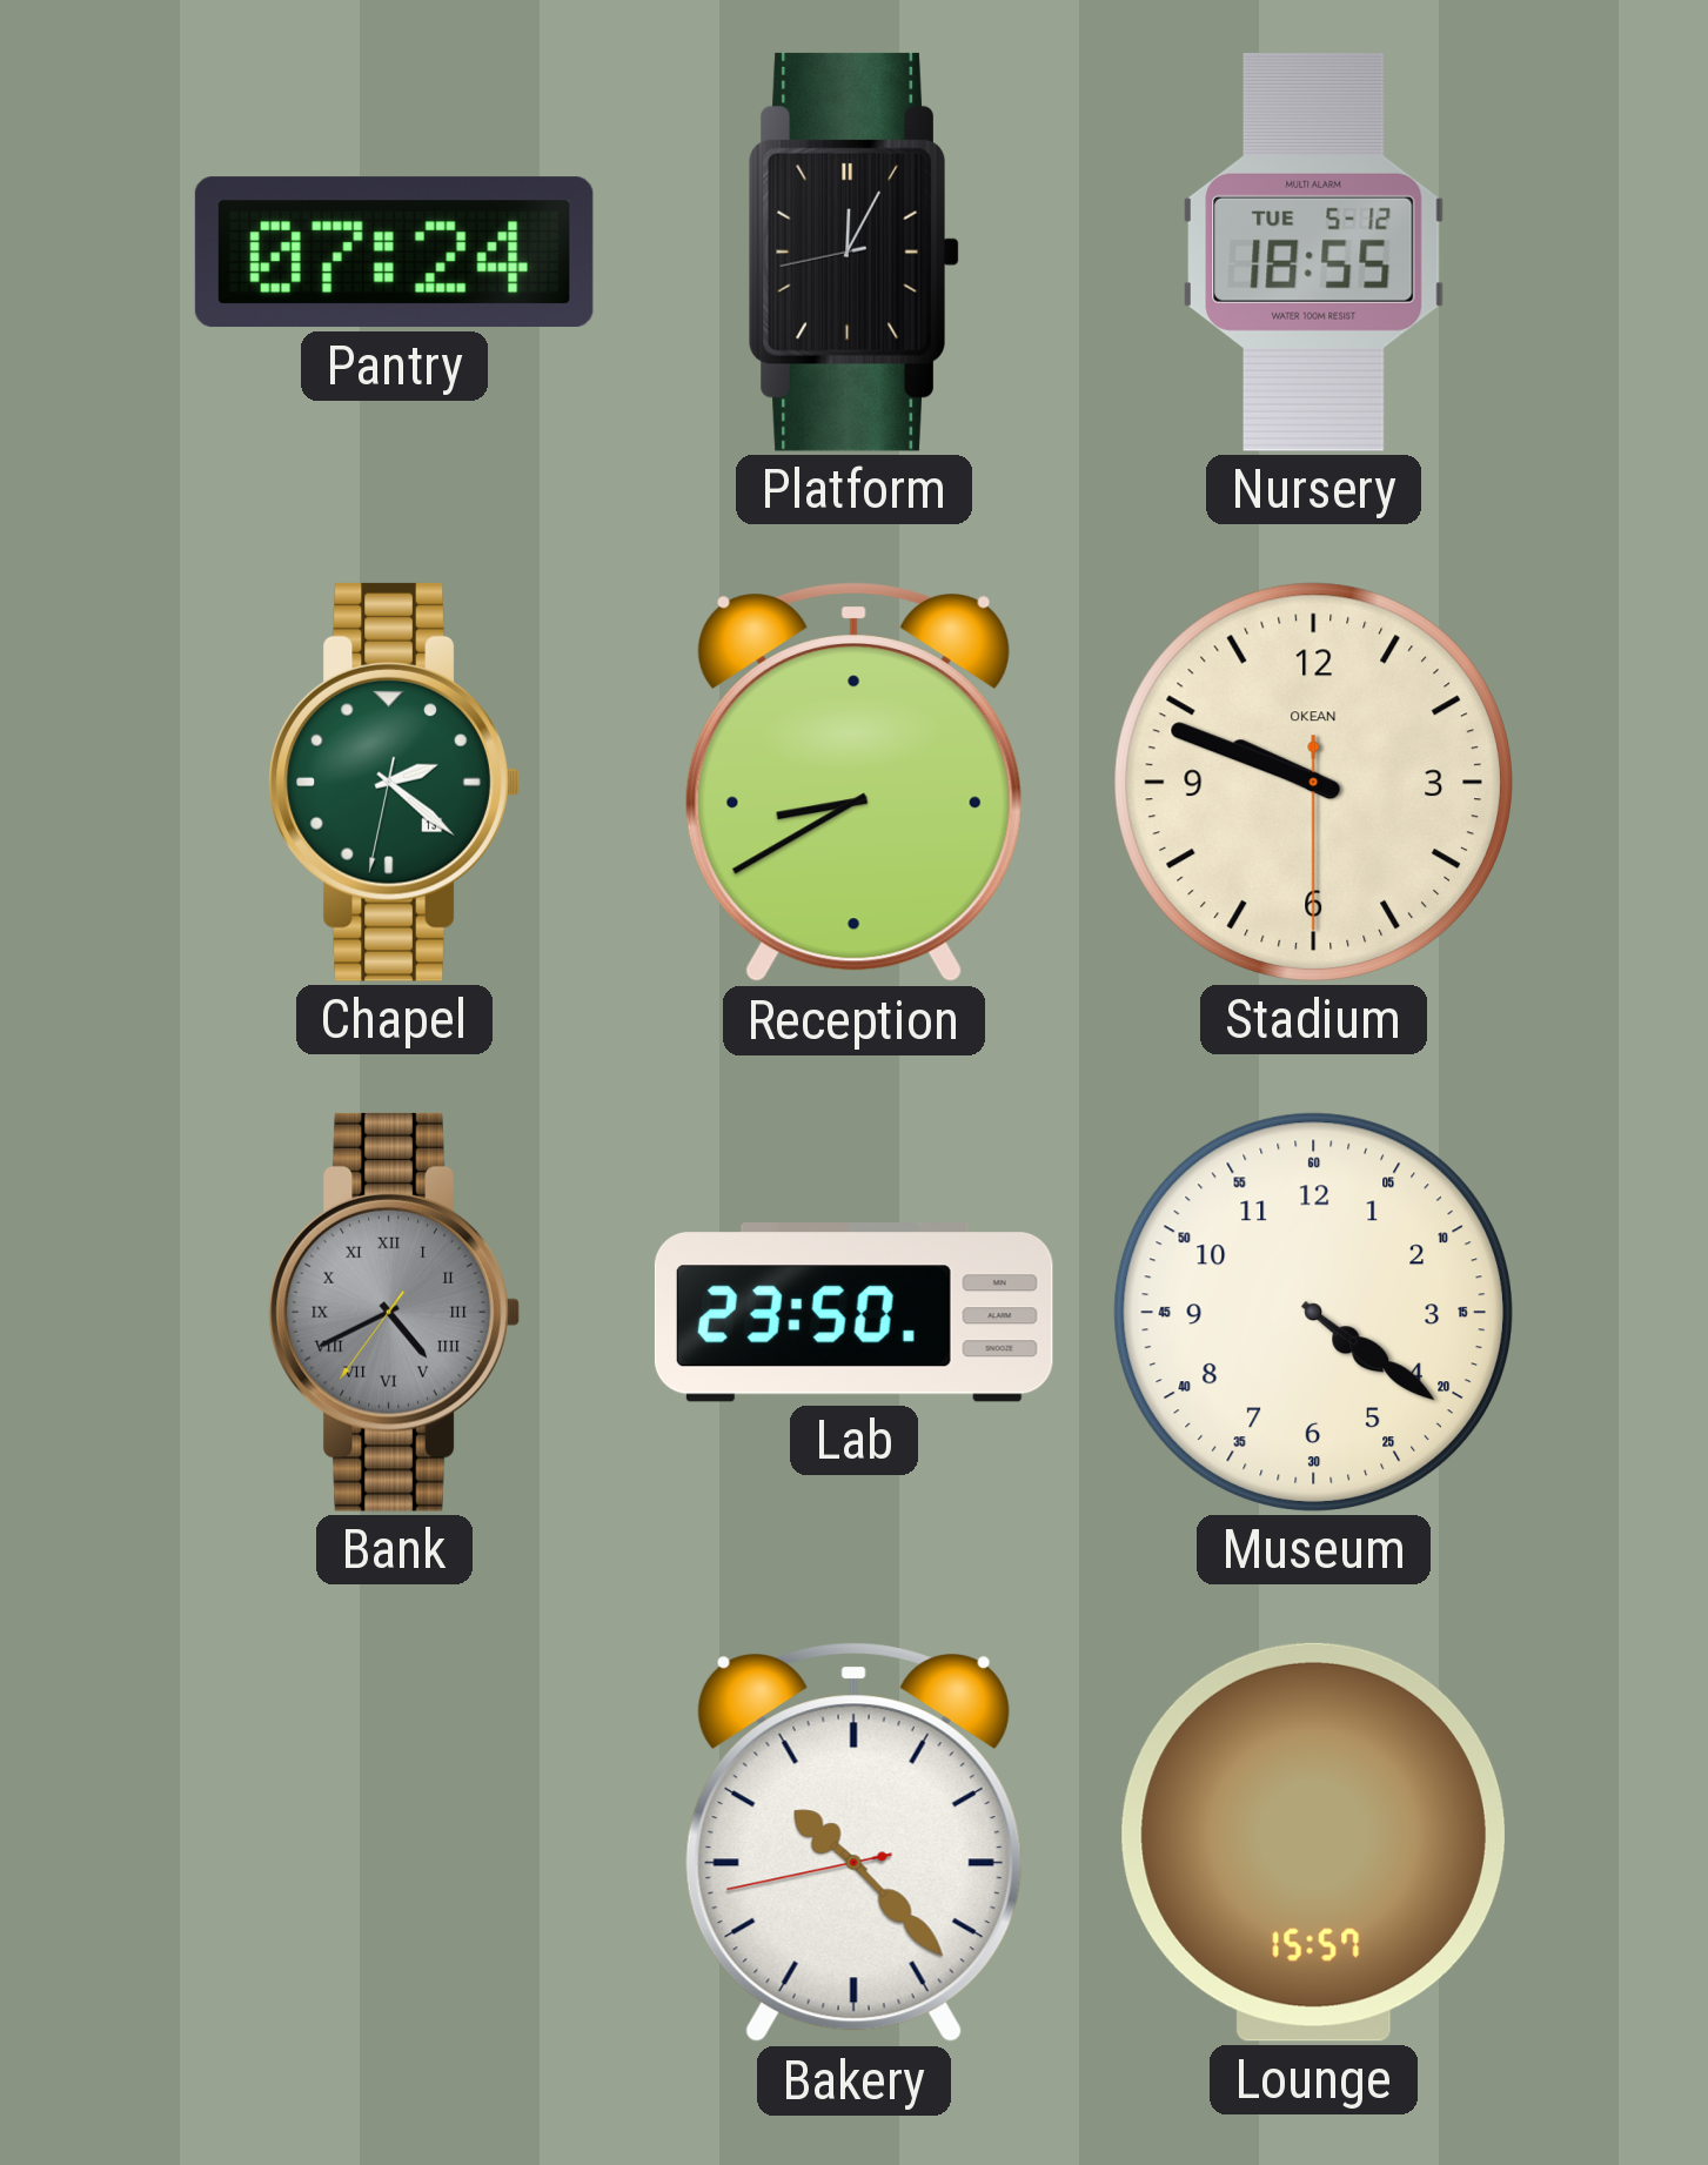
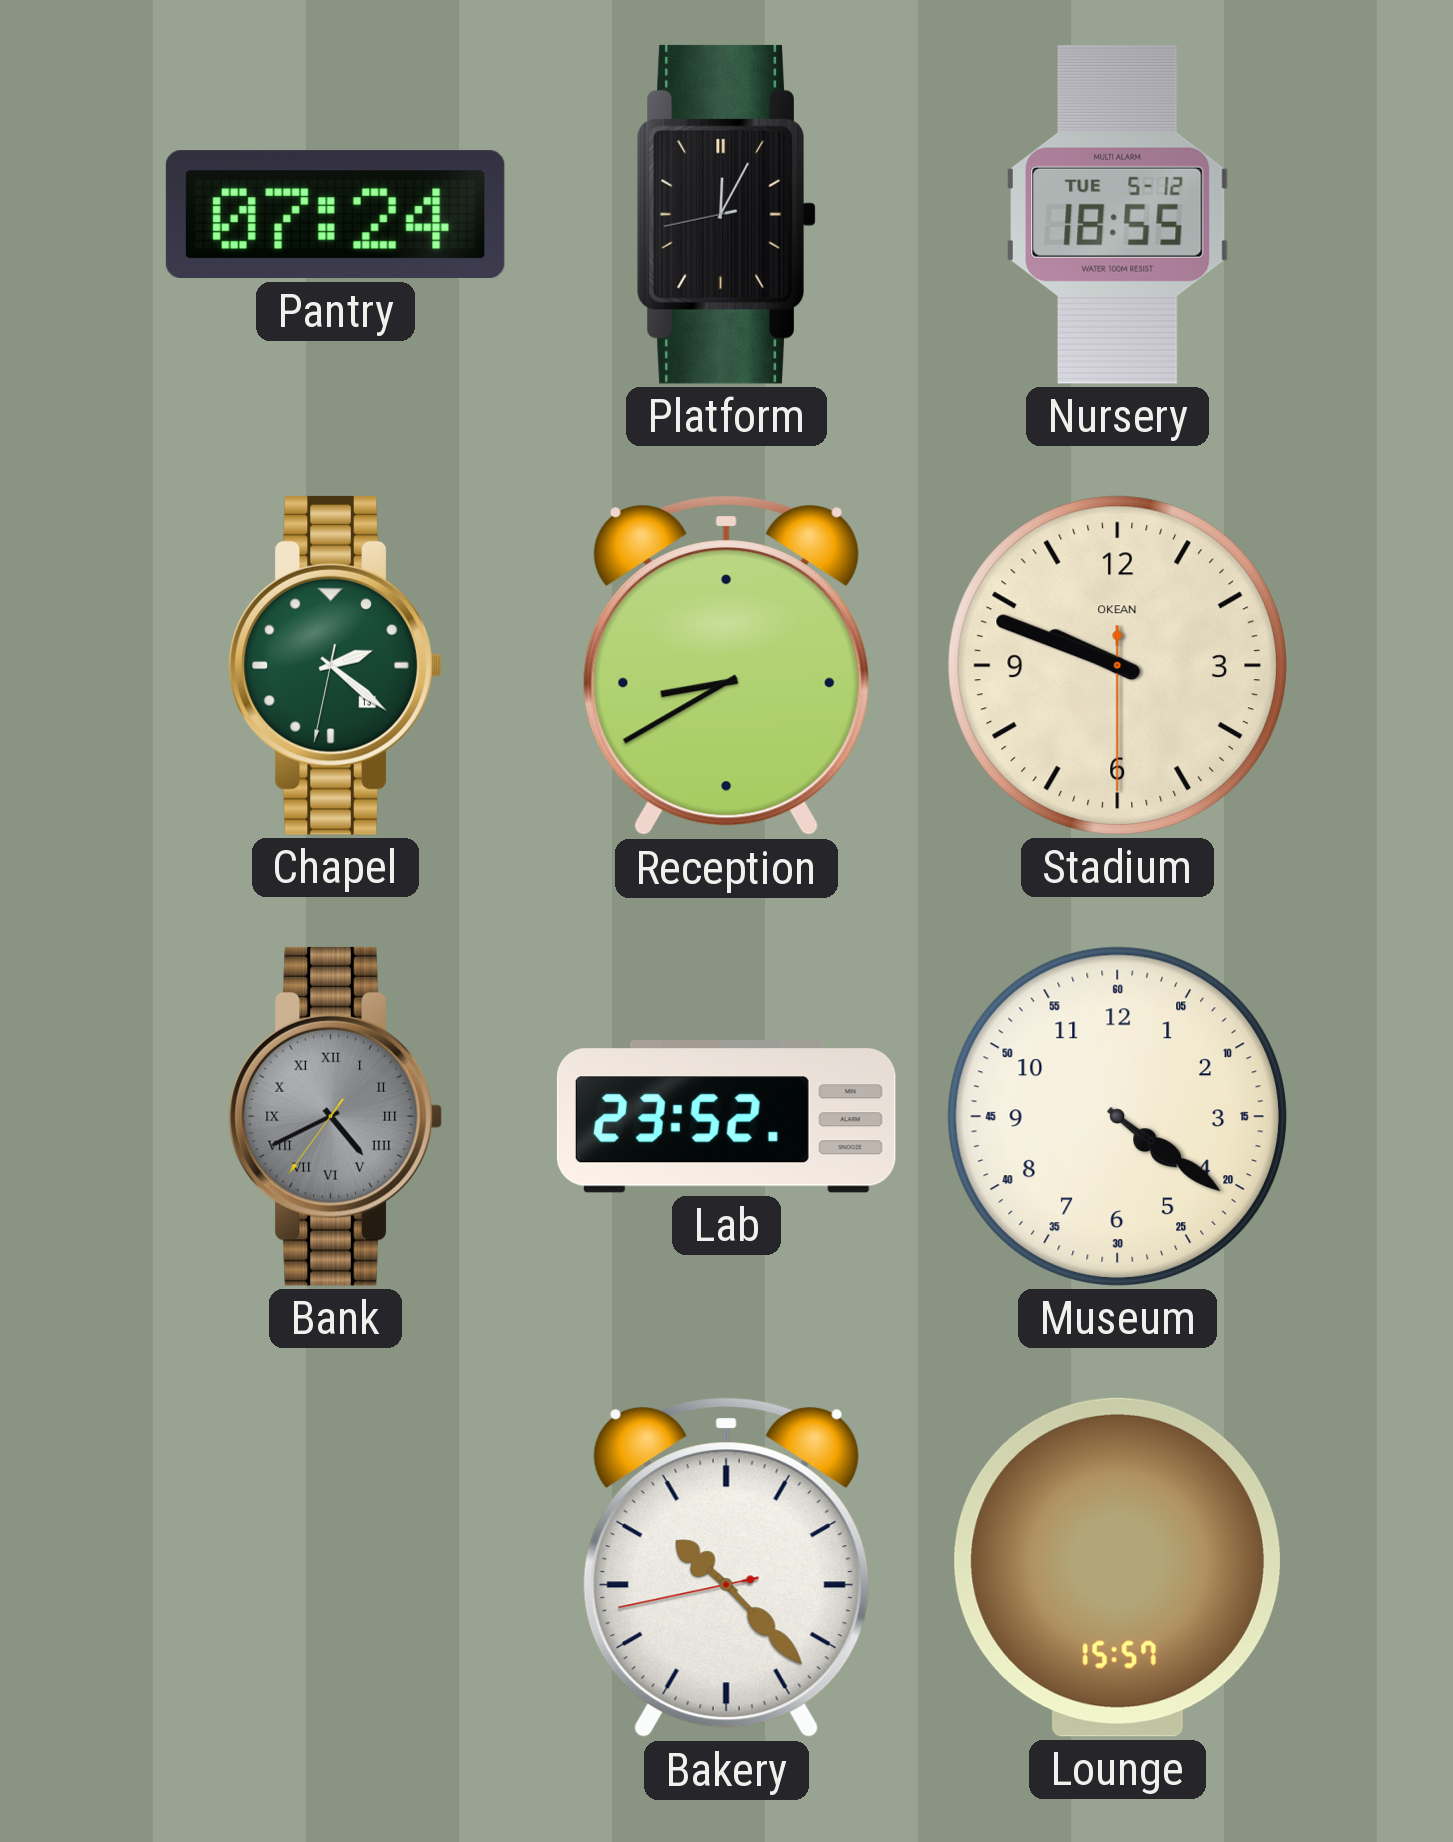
Lab: 23:50 -> 23:52
